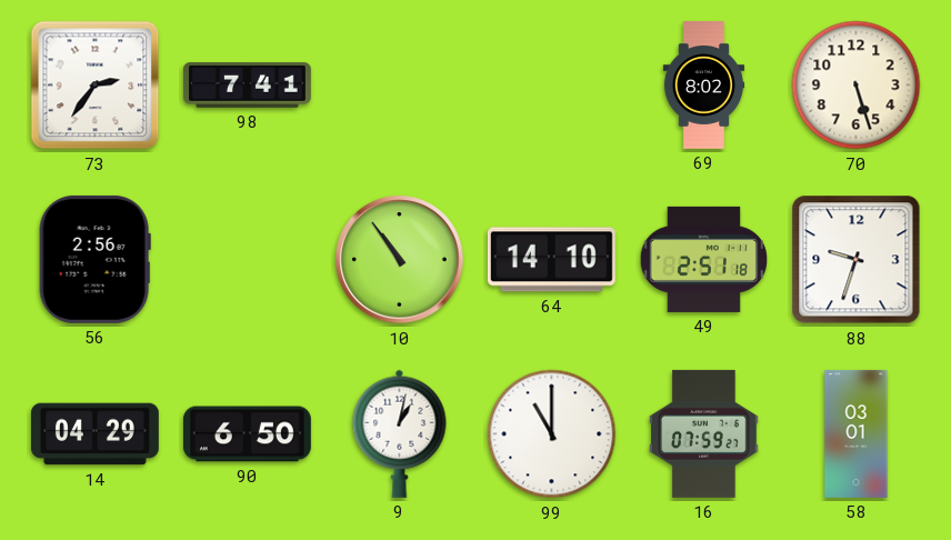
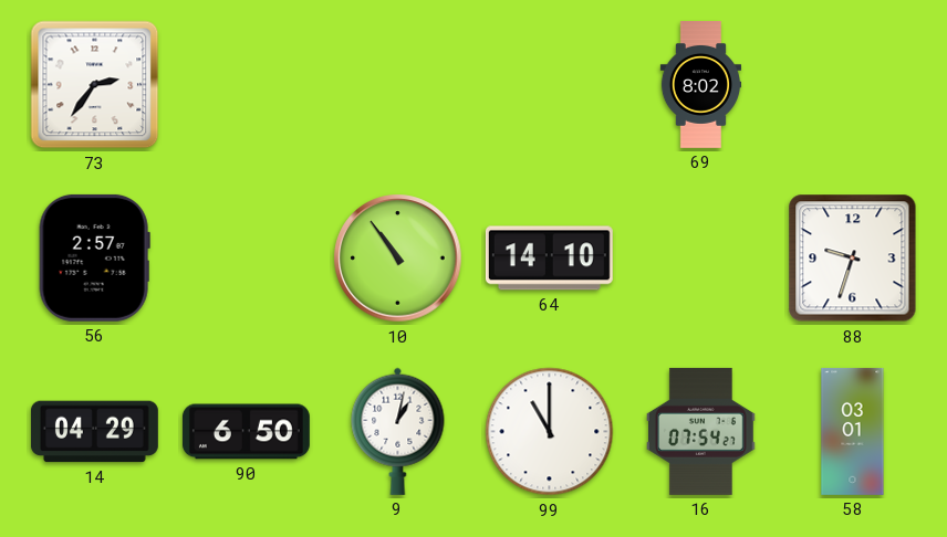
98: 7:41 -> none
70: 5:27 -> none
56: 2:56 -> 2:57
49: 2:51 -> none
16: 07:59 -> 07:54
